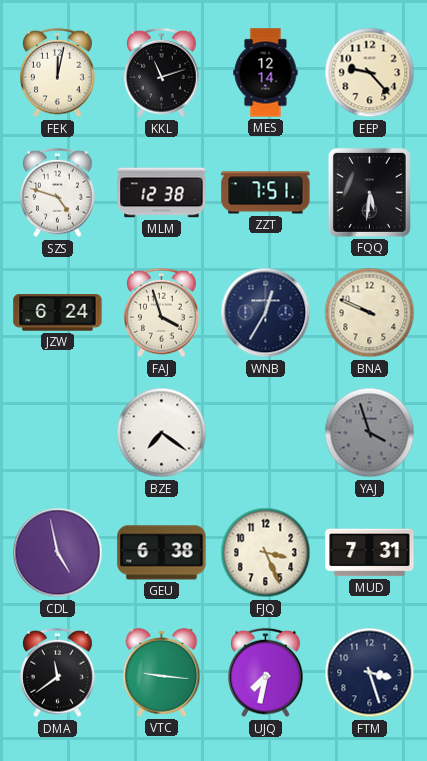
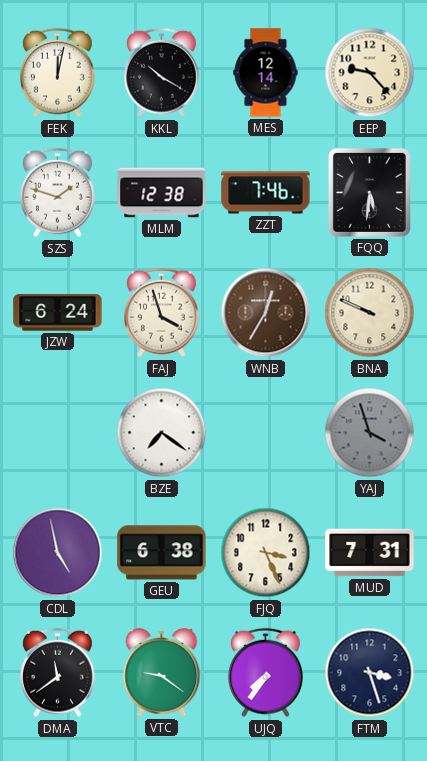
KKL: 11:12 -> 10:20
SZS: 4:48 -> 1:48
ZZT: 7:51 -> 7:46
WNB dial: navy -> brown
VTC: 9:16 -> 9:21
UJQ: 7:32 -> 7:36
